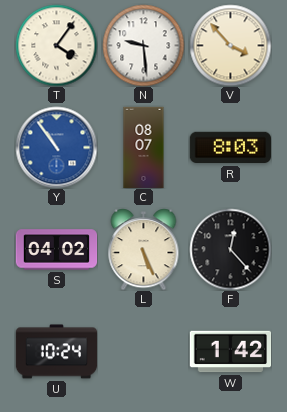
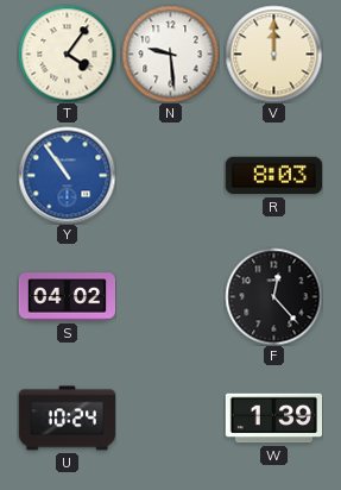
V: 3:53 -> 12:00
C: 08:07 -> none
L: 5:26 -> none
W: 1:42 -> 1:39
